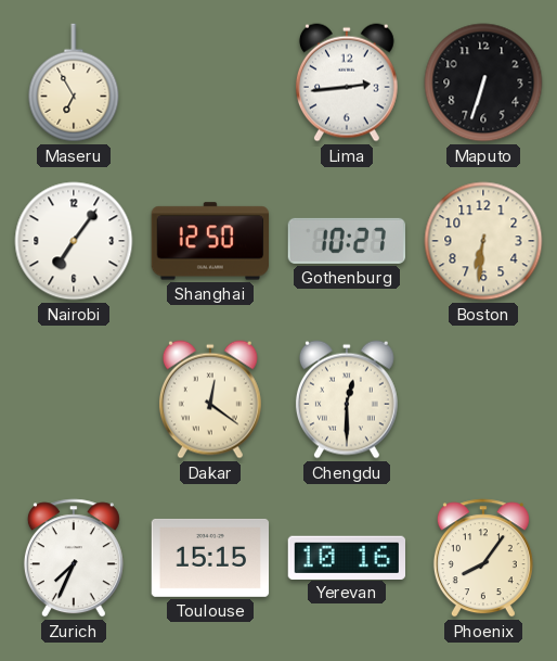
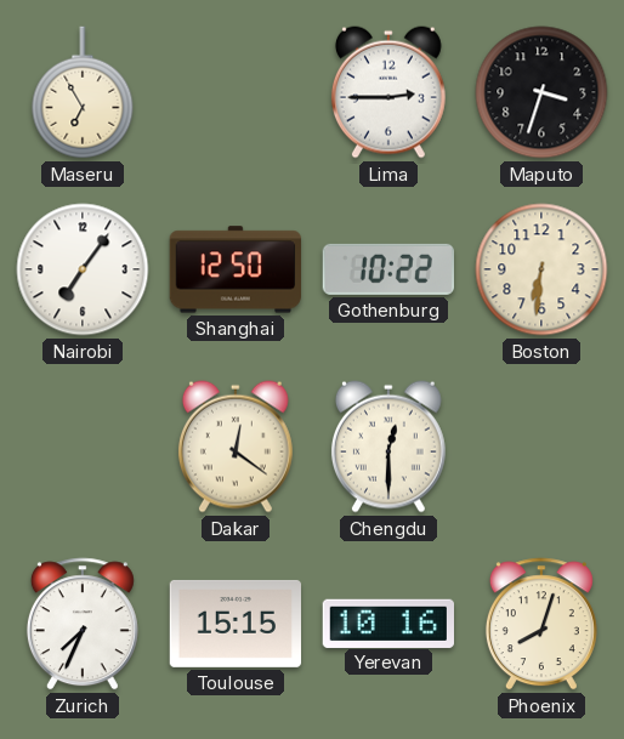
Lima: 2:44 -> 2:45
Maputo: 6:33 -> 3:33
Gothenburg: 10:27 -> 10:22
Phoenix: 8:06 -> 8:03
